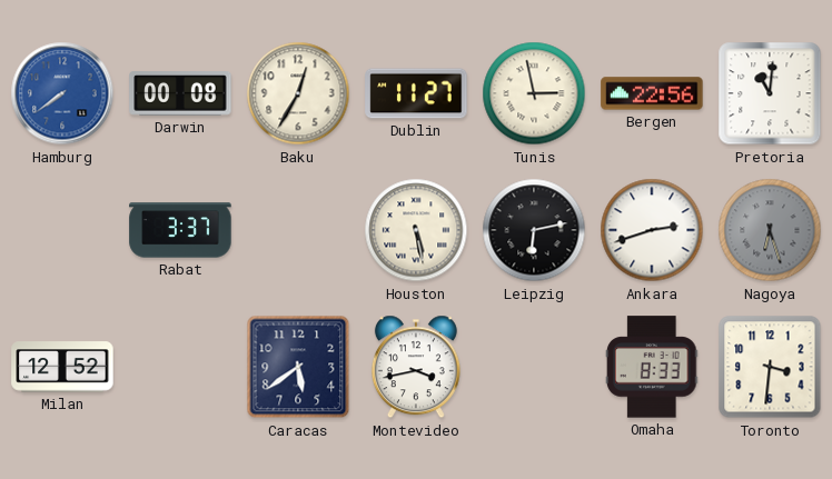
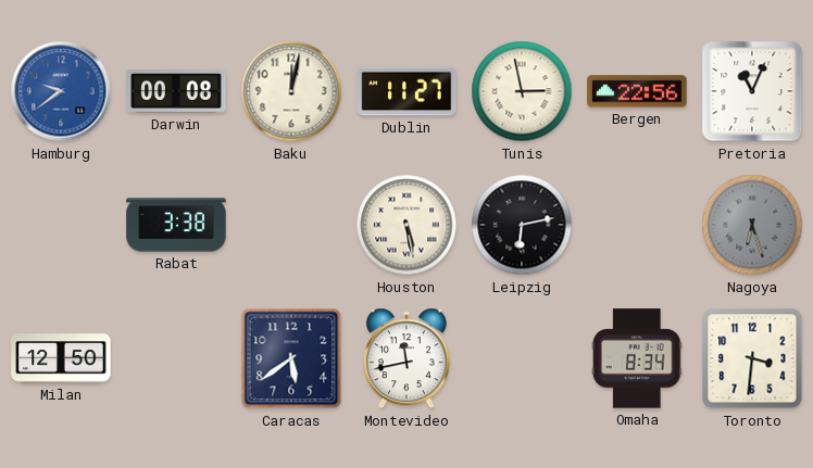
Hamburg: 7:39 -> 9:39
Baku: 12:35 -> 12:02
Pretoria: 11:01 -> 11:04
Rabat: 3:37 -> 3:38
Ankara: 2:42 -> none
Milan: 12:52 -> 12:50
Montevideo: 3:43 -> 11:43
Omaha: 8:33 -> 8:34
